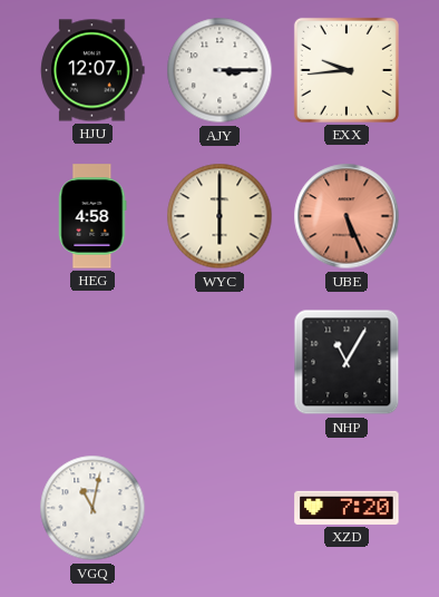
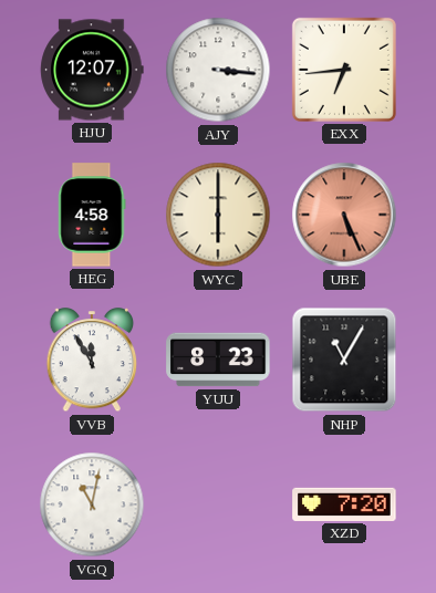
AJY: 3:15 -> 3:16
EXX: 9:44 -> 6:44
VVB: none -> 11:55
YUU: none -> 8:23
